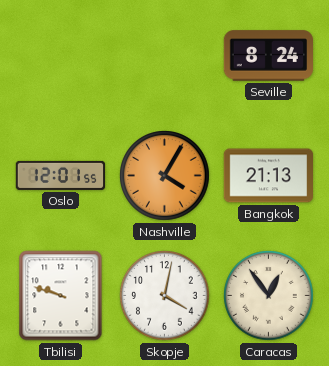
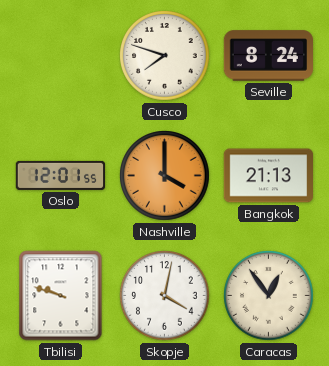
Cusco: none -> 7:48
Nashville: 4:05 -> 4:00
